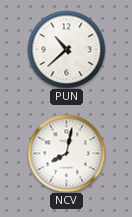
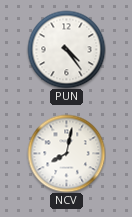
PUN: 10:38 -> 4:24
